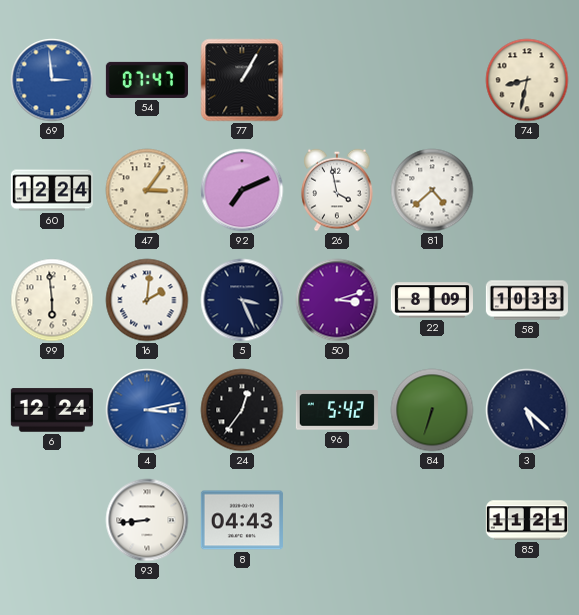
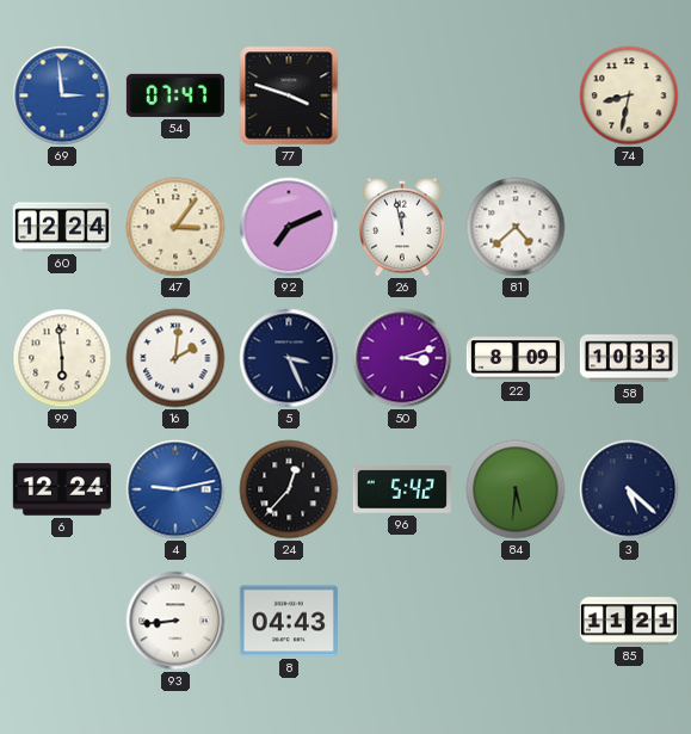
77: 1:05 -> 3:48
26: 3:58 -> 11:58
4: 3:13 -> 9:13
24: 12:36 -> 12:37
84: 6:33 -> 5:31
